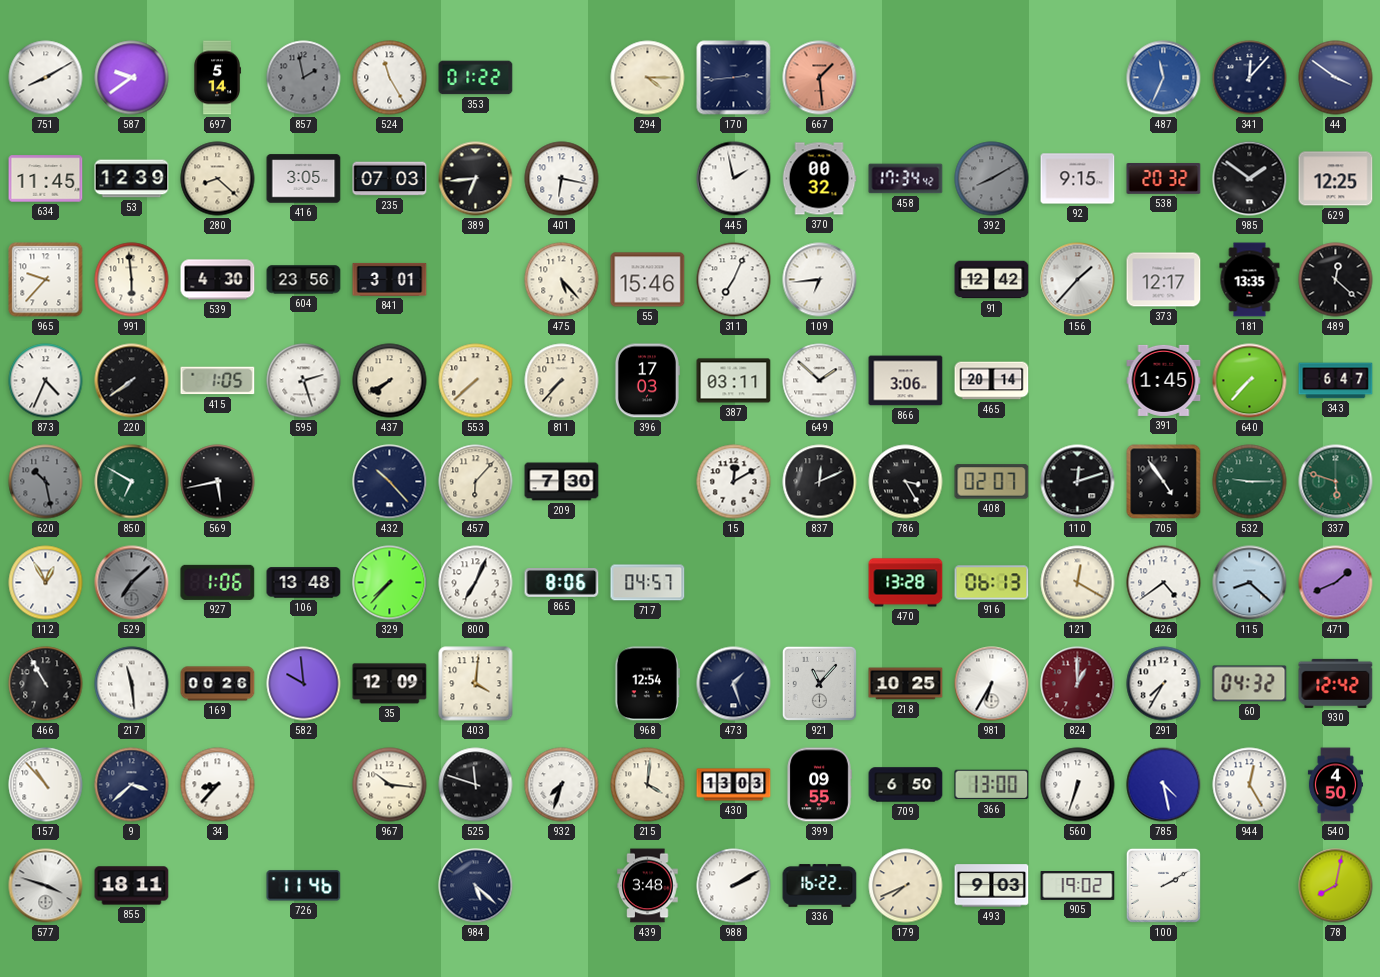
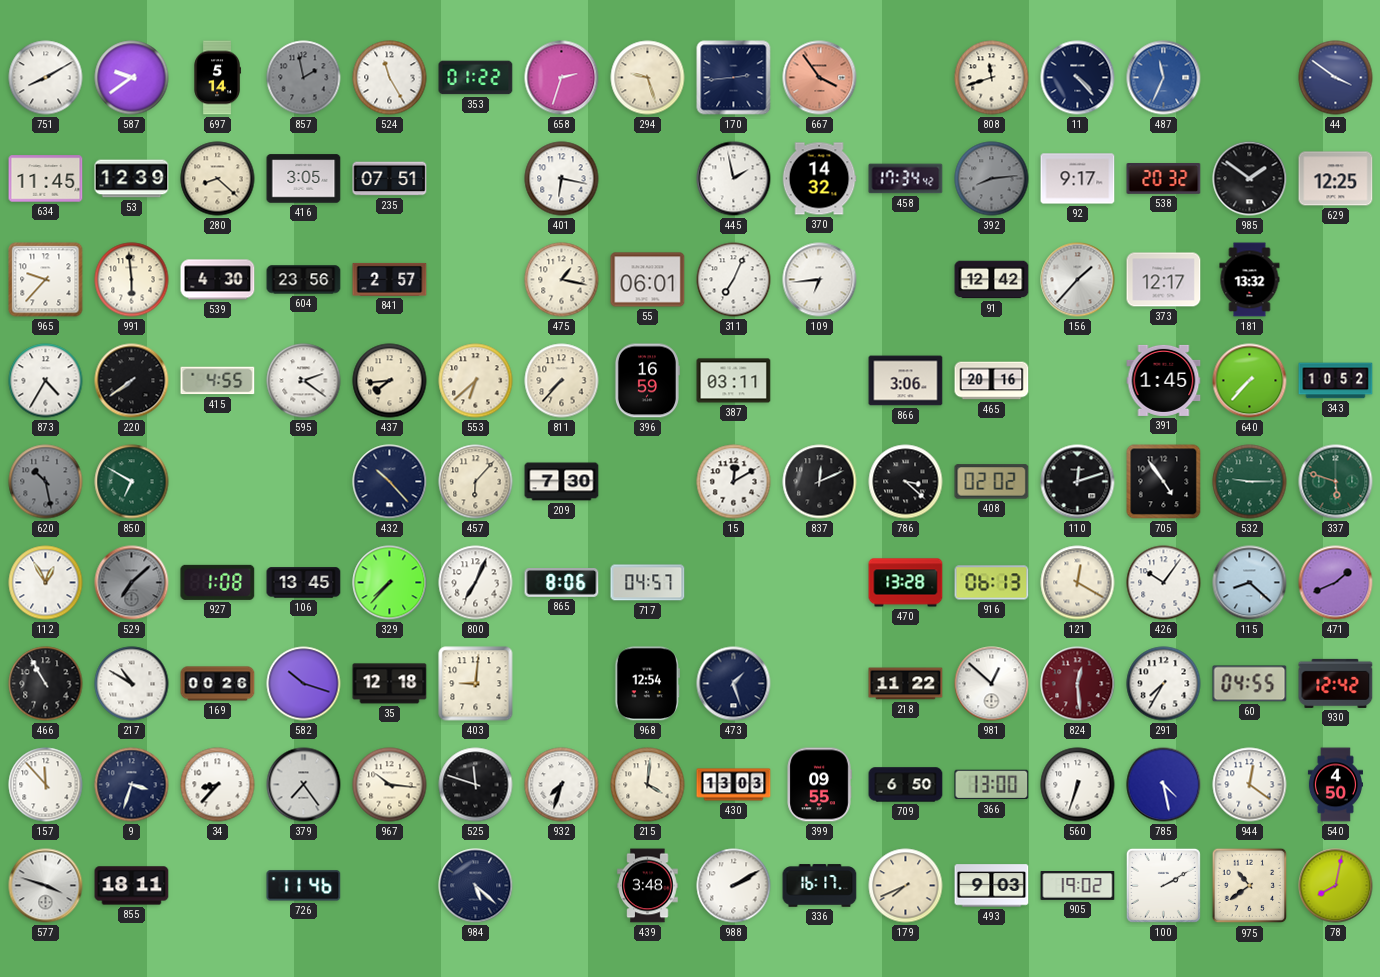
658: none -> 2:33
294: 4:15 -> 9:27
667: 1:29 -> 3:54
808: none -> 11:42
11: none -> 4:23
341: 12:07 -> none
235: 07:03 -> 07:51
389: 6:44 -> none
370: 00:32 -> 14:32
392: 8:10 -> 8:14
92: 9:15 -> 9:17
841: 3:01 -> 2:57
475: 5:23 -> 1:17
55: 15:46 -> 06:01
181: 13:35 -> 13:32
489: 12:22 -> none
873: 4:34 -> 4:35
415: 1:05 -> 4:55
595: 2:27 -> 2:21
437: 7:40 -> 7:44
553: 7:38 -> 6:38
396: 17:03 -> 16:59
649: 1:52 -> none
465: 20:14 -> 20:16
343: 6:47 -> 10:52
569: 5:43 -> none
786: 3:25 -> 3:22
408: 02:07 -> 02:02
927: 1:06 -> 1:08
106: 13:48 -> 13:45
426: 4:39 -> 10:06
217: 11:29 -> 10:50
582: 9:59 -> 10:18
35: 12:09 -> 12:18
403: 4:01 -> 9:01
921: 11:07 -> none
218: 10:25 -> 11:22
981: 6:35 -> 12:52
824: 1:00 -> 12:29
60: 04:32 -> 04:55
157: 10:53 -> 11:53
9: 3:38 -> 3:33
379: none -> 7:24
944: 12:25 -> 12:21
336: 16:22 -> 16:17
975: none -> 10:39
